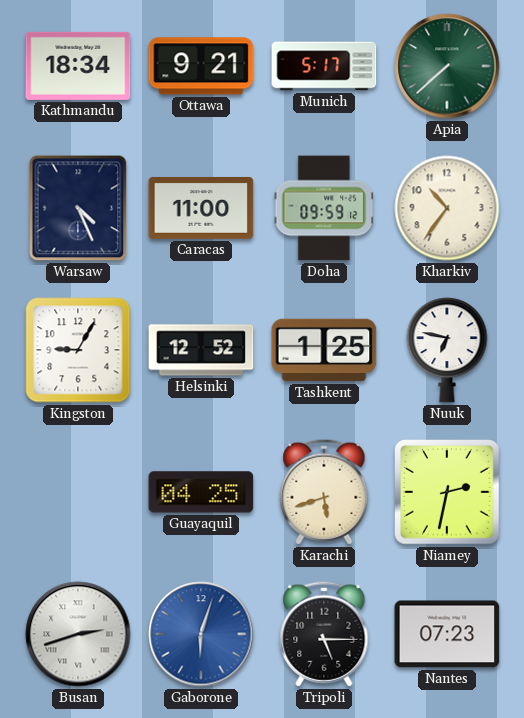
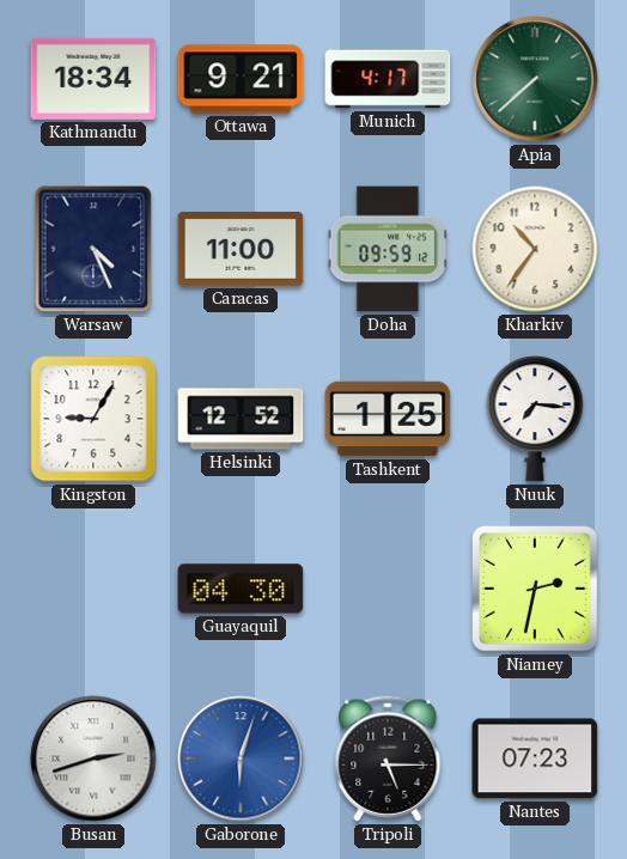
Munich: 5:17 -> 4:17
Nuuk: 6:47 -> 7:16
Guayaquil: 04:25 -> 04:30
Karachi: 5:42 -> none
